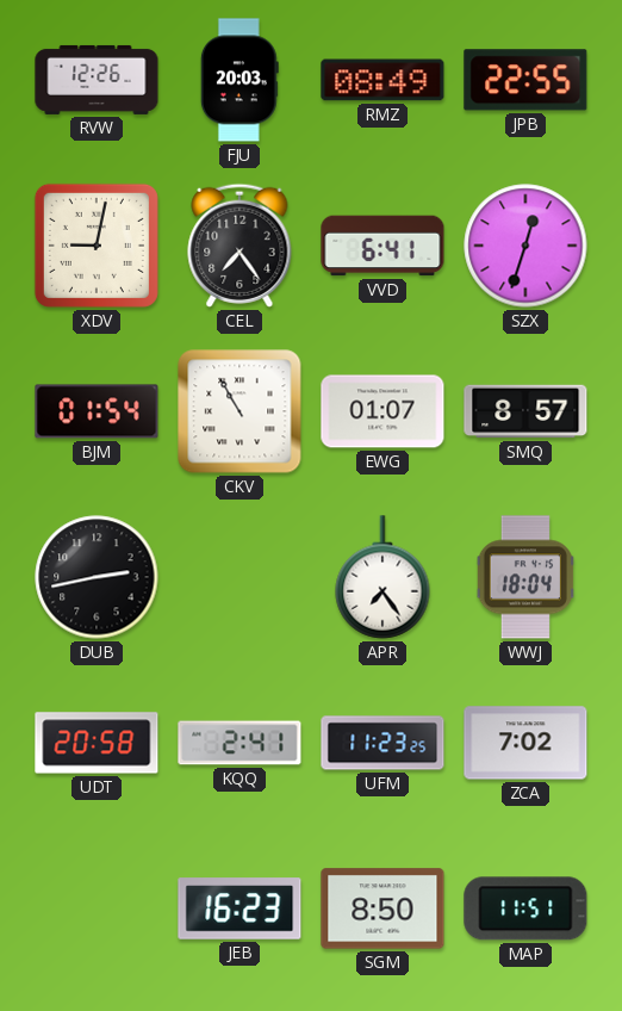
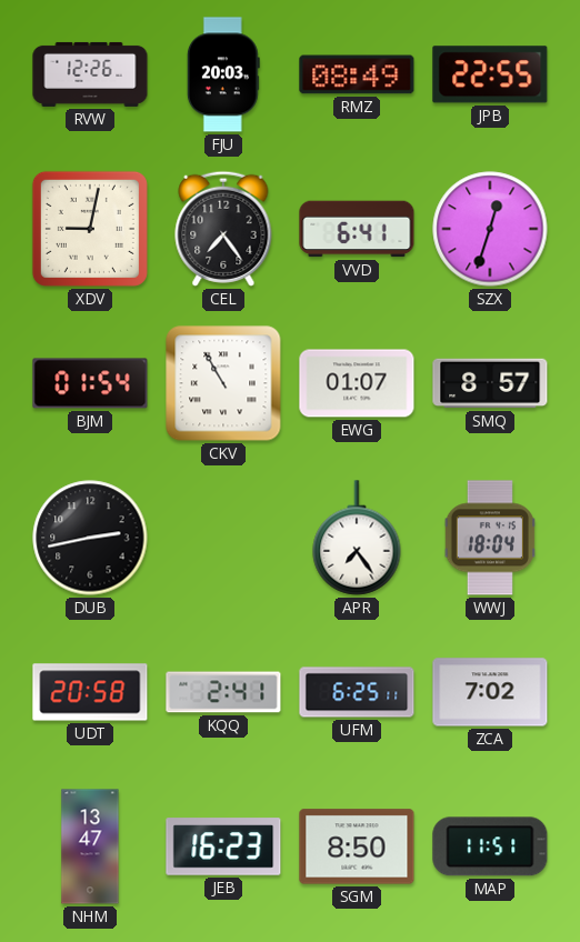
UFM: 11:23 -> 6:25
NHM: none -> 13:47
